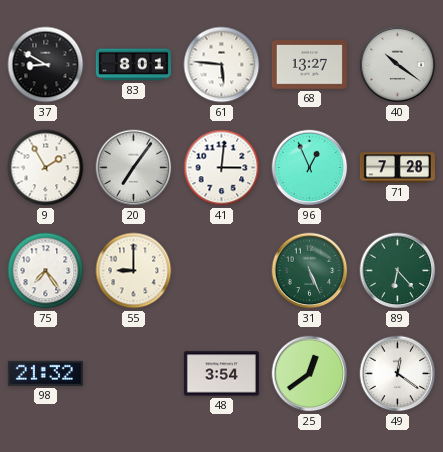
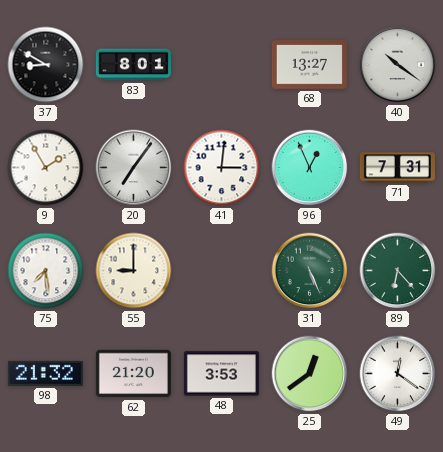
61: 5:46 -> none
71: 7:28 -> 7:31
75: 7:24 -> 7:29
62: none -> 21:20
48: 3:54 -> 3:53
